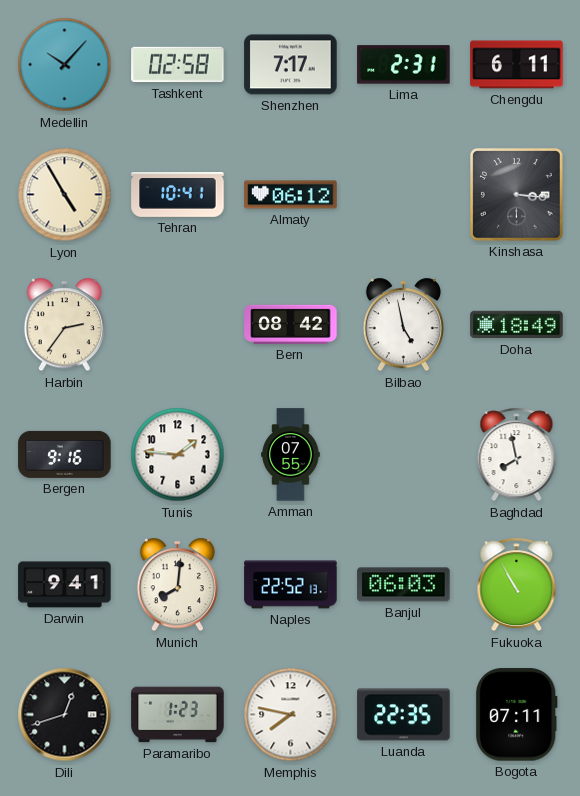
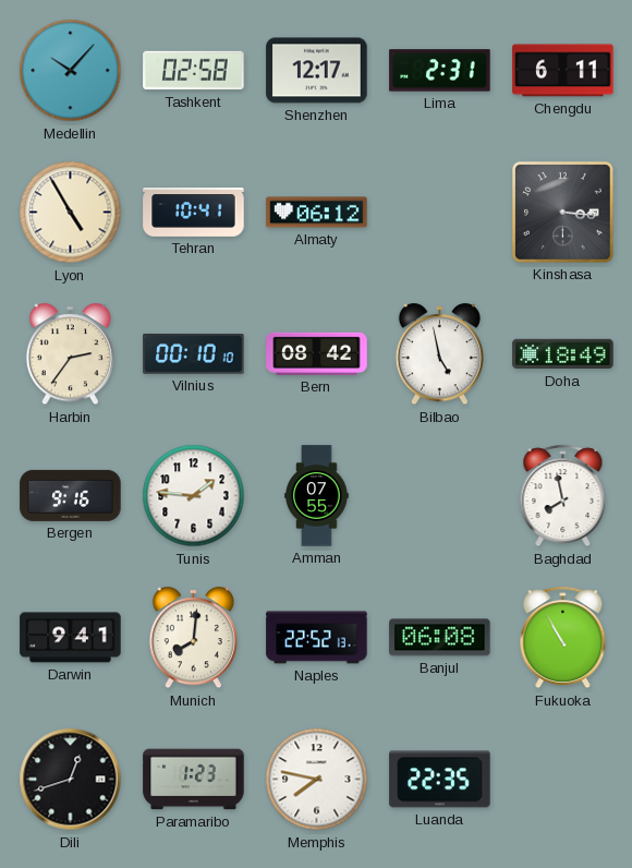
Shenzhen: 7:17 -> 12:17
Vilnius: none -> 00:10
Banjul: 06:03 -> 06:08
Bogota: 07:11 -> none
